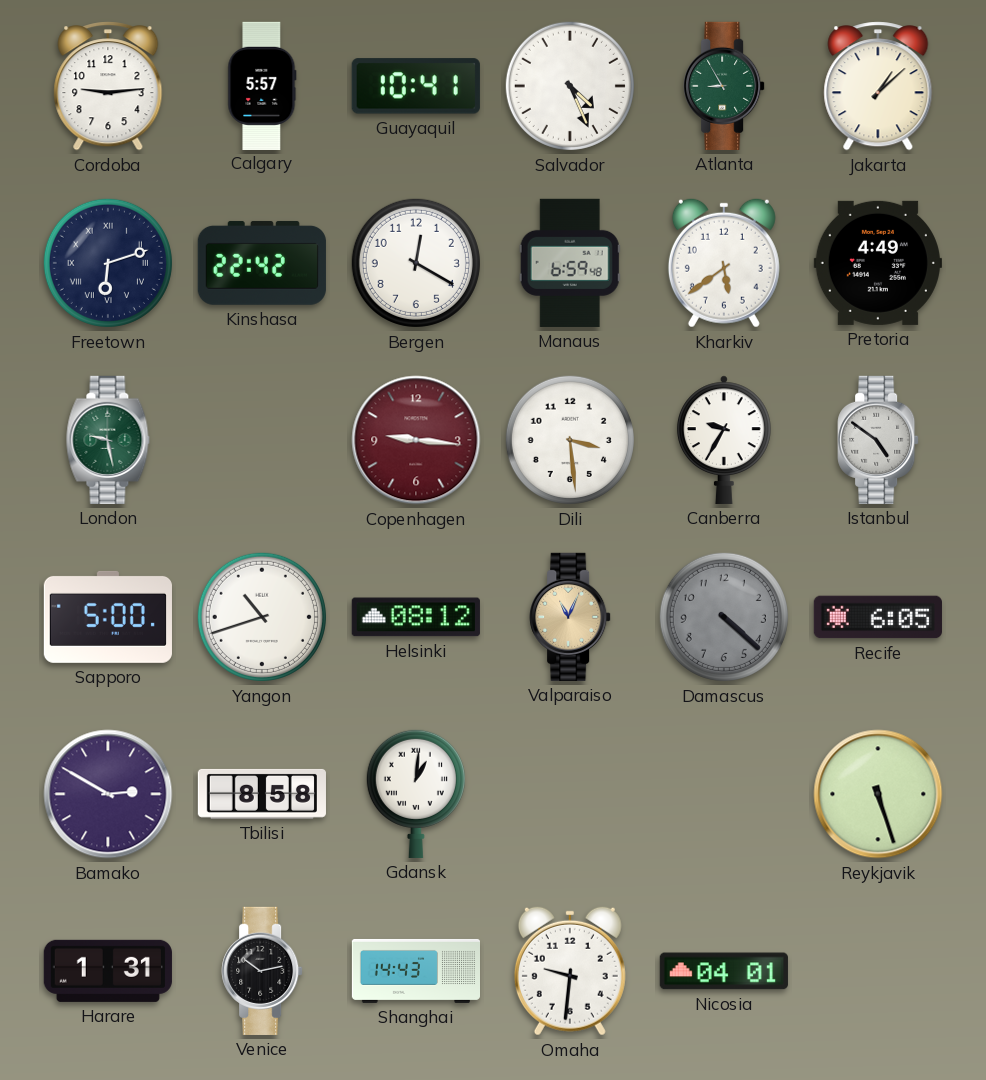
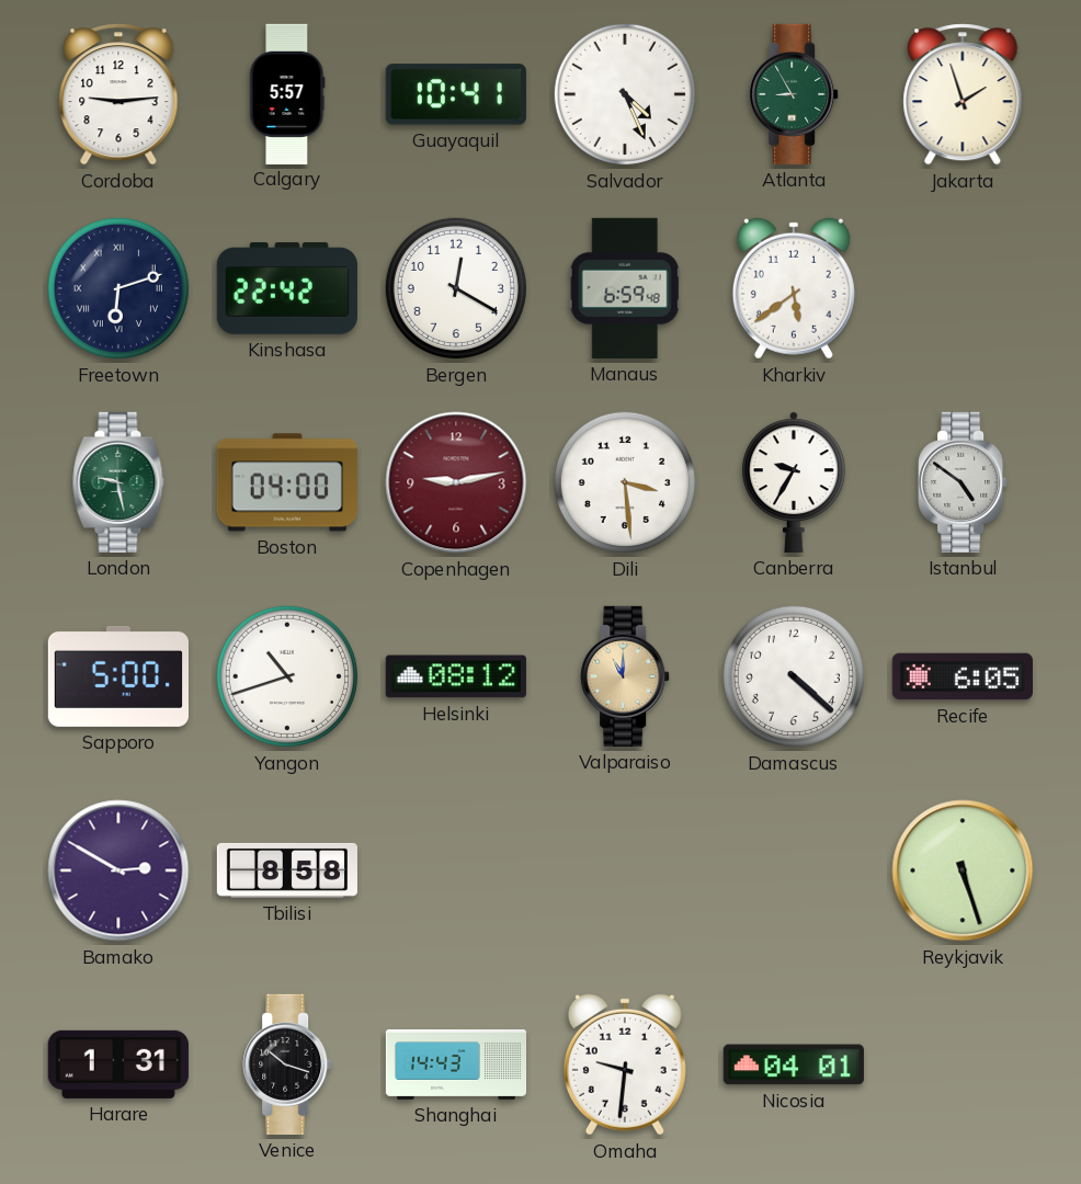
Jakarta: 1:08 -> 1:57
Pretoria: 4:49 -> none
Boston: none -> 04:00
Copenhagen: 9:16 -> 9:13
Valparaiso: 11:04 -> 11:00
Damascus dial: grey -> white
Gdansk: 1:01 -> none
Venice: 10:13 -> 10:18
